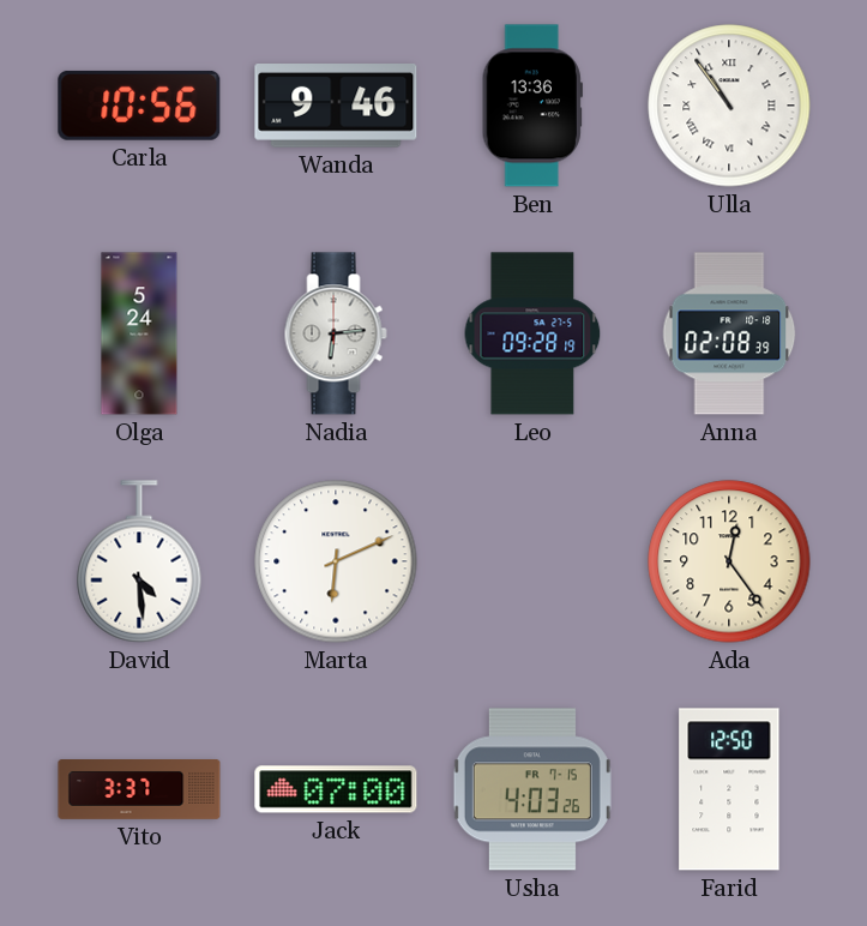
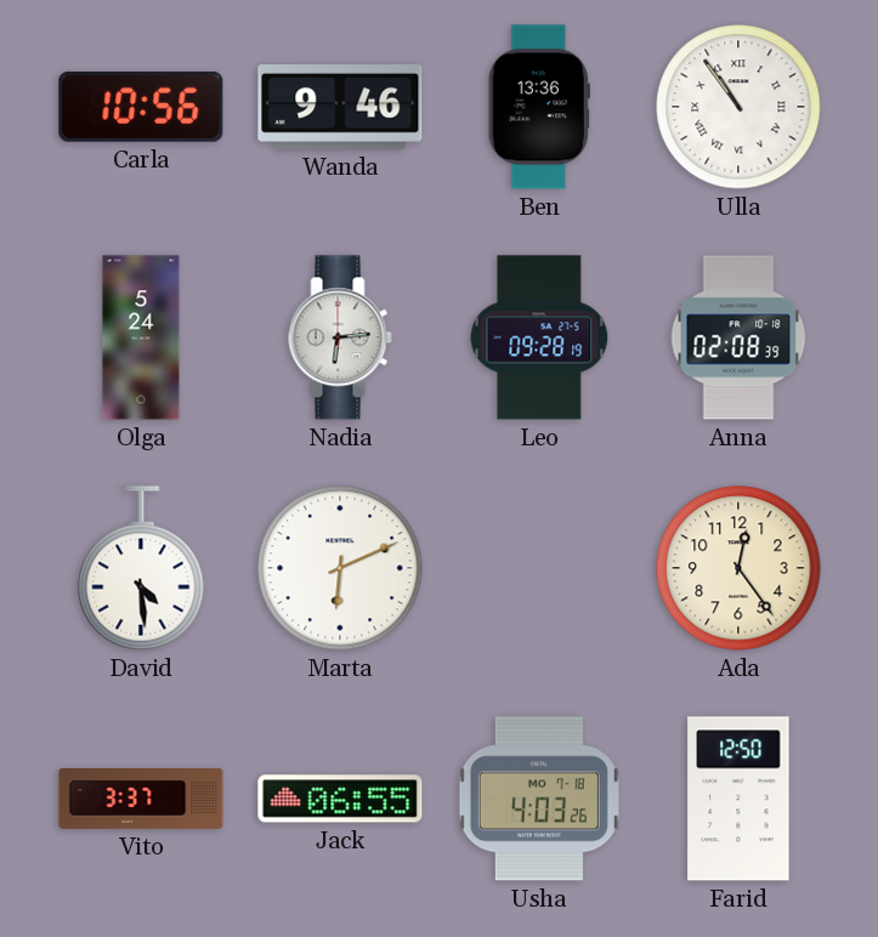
Jack: 07:00 -> 06:55
Usha date: FR 7-15 -> MO 7-18
